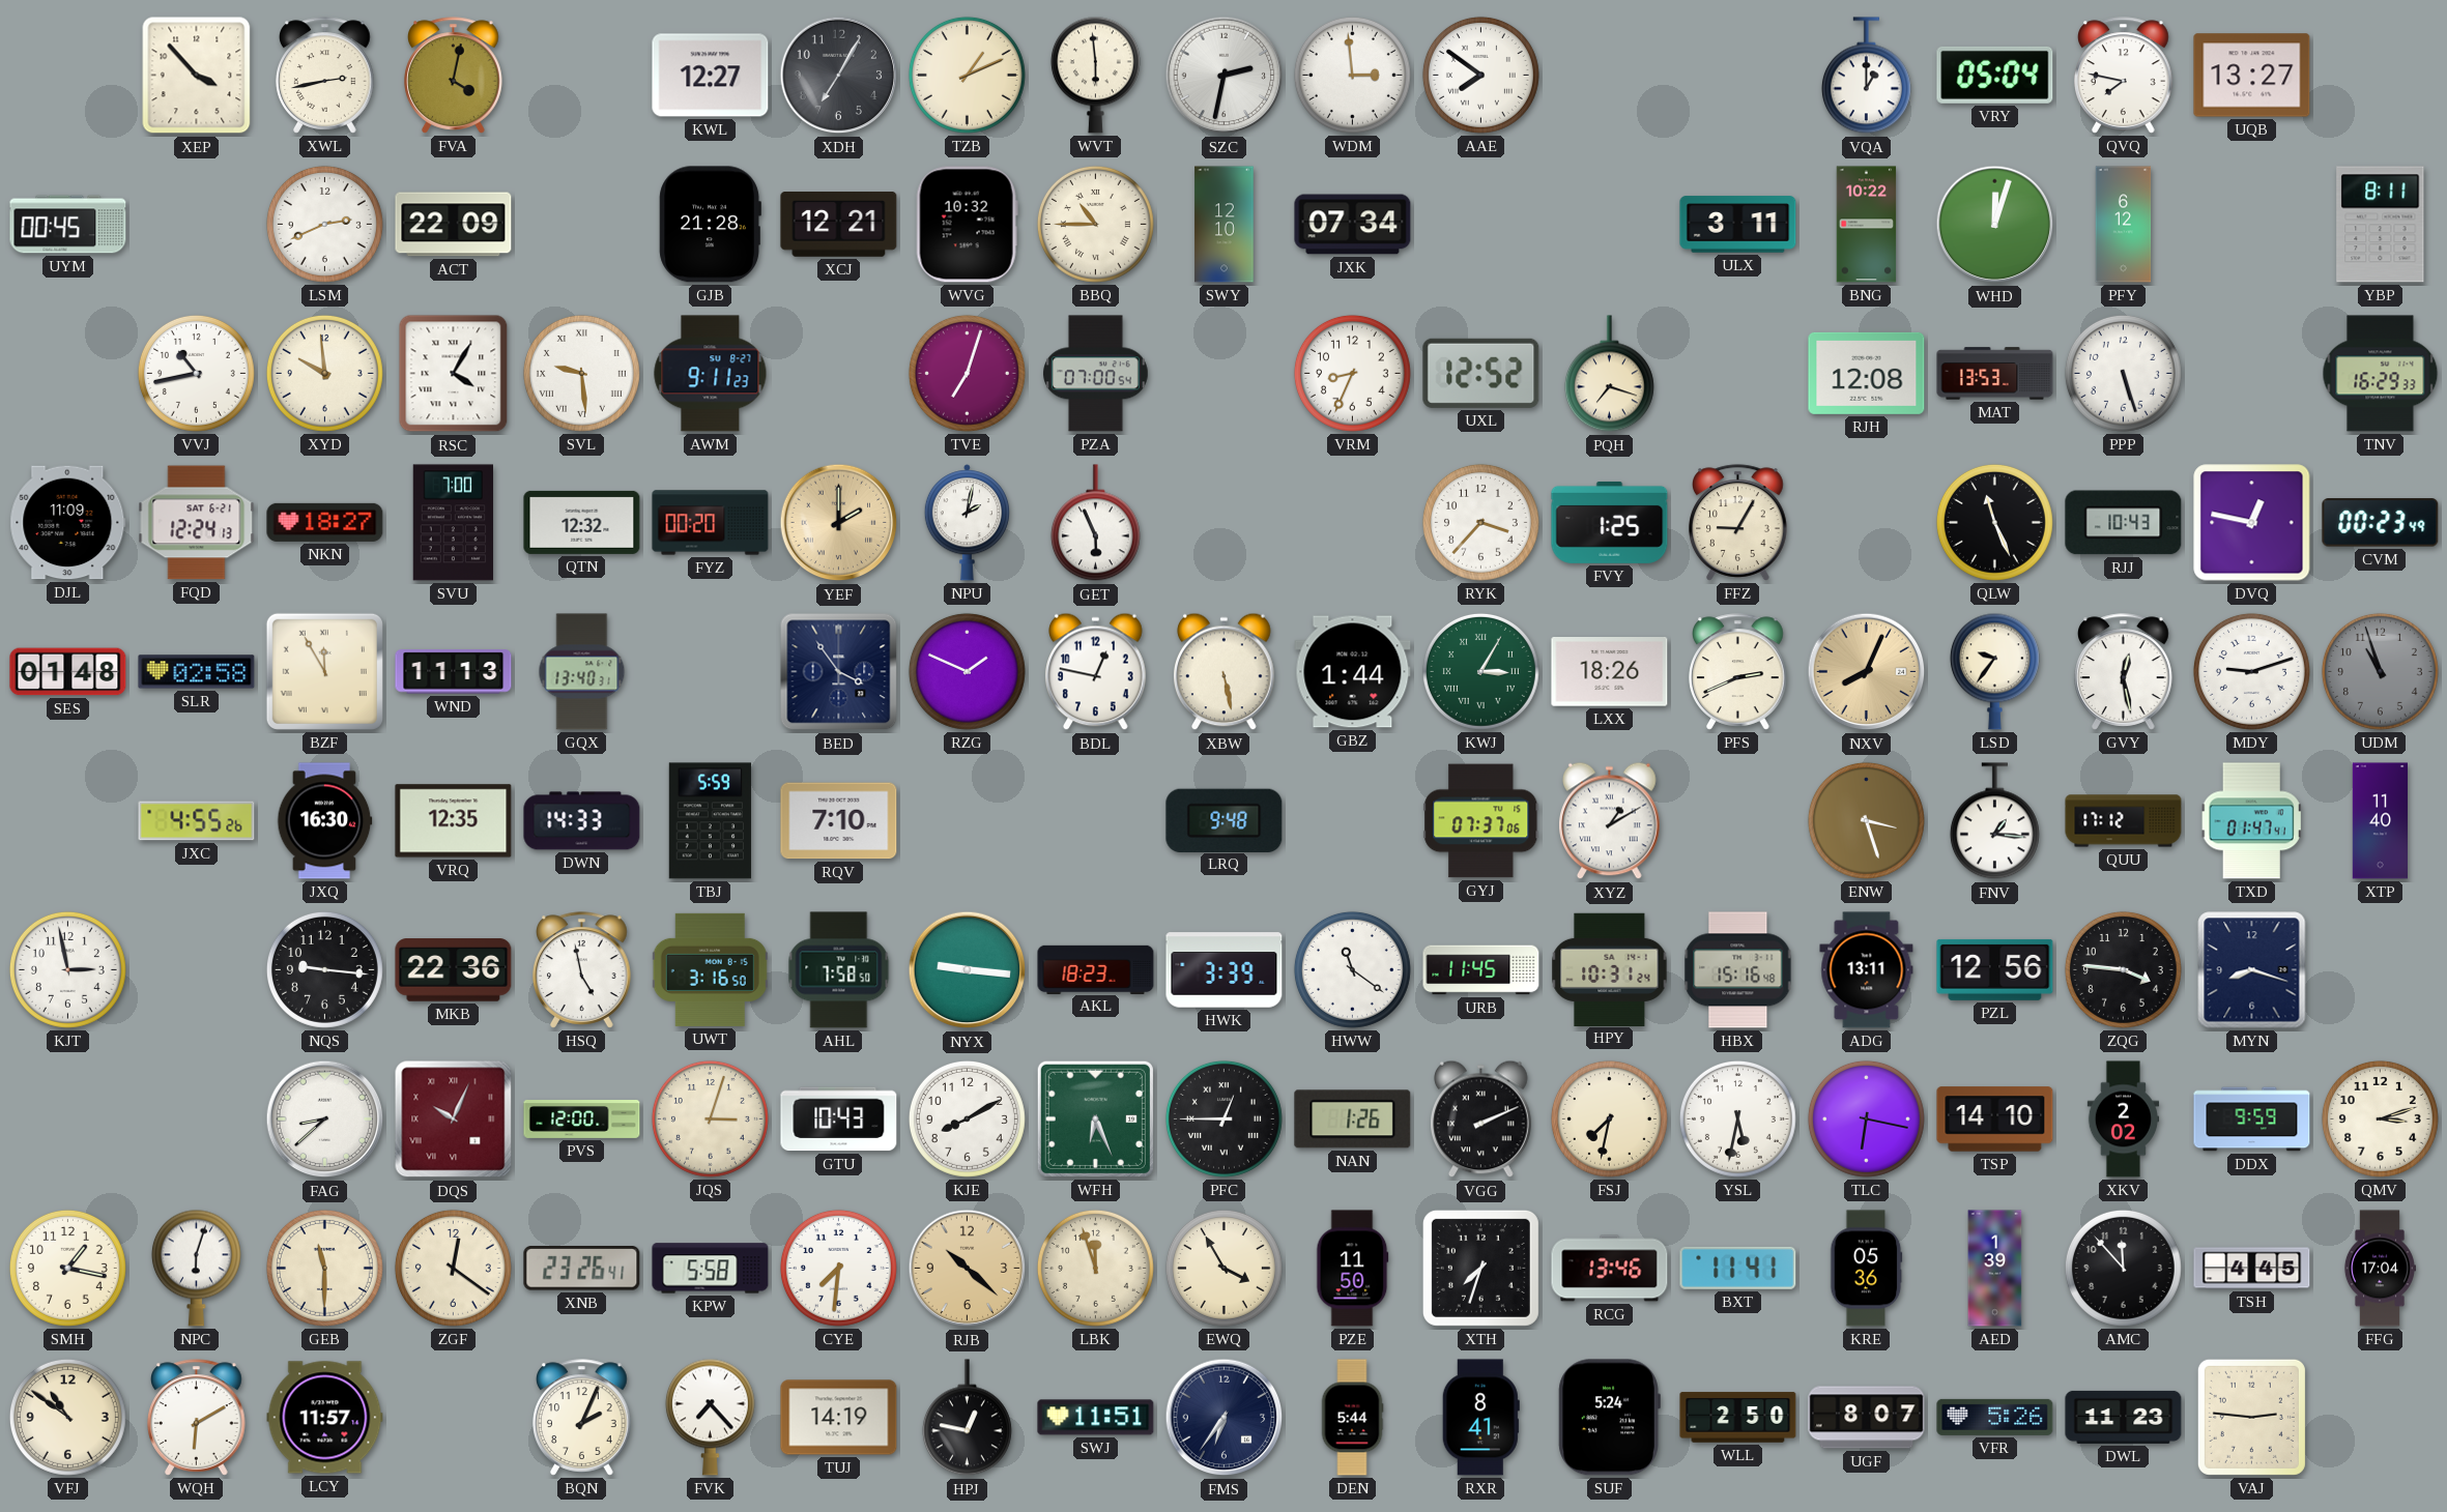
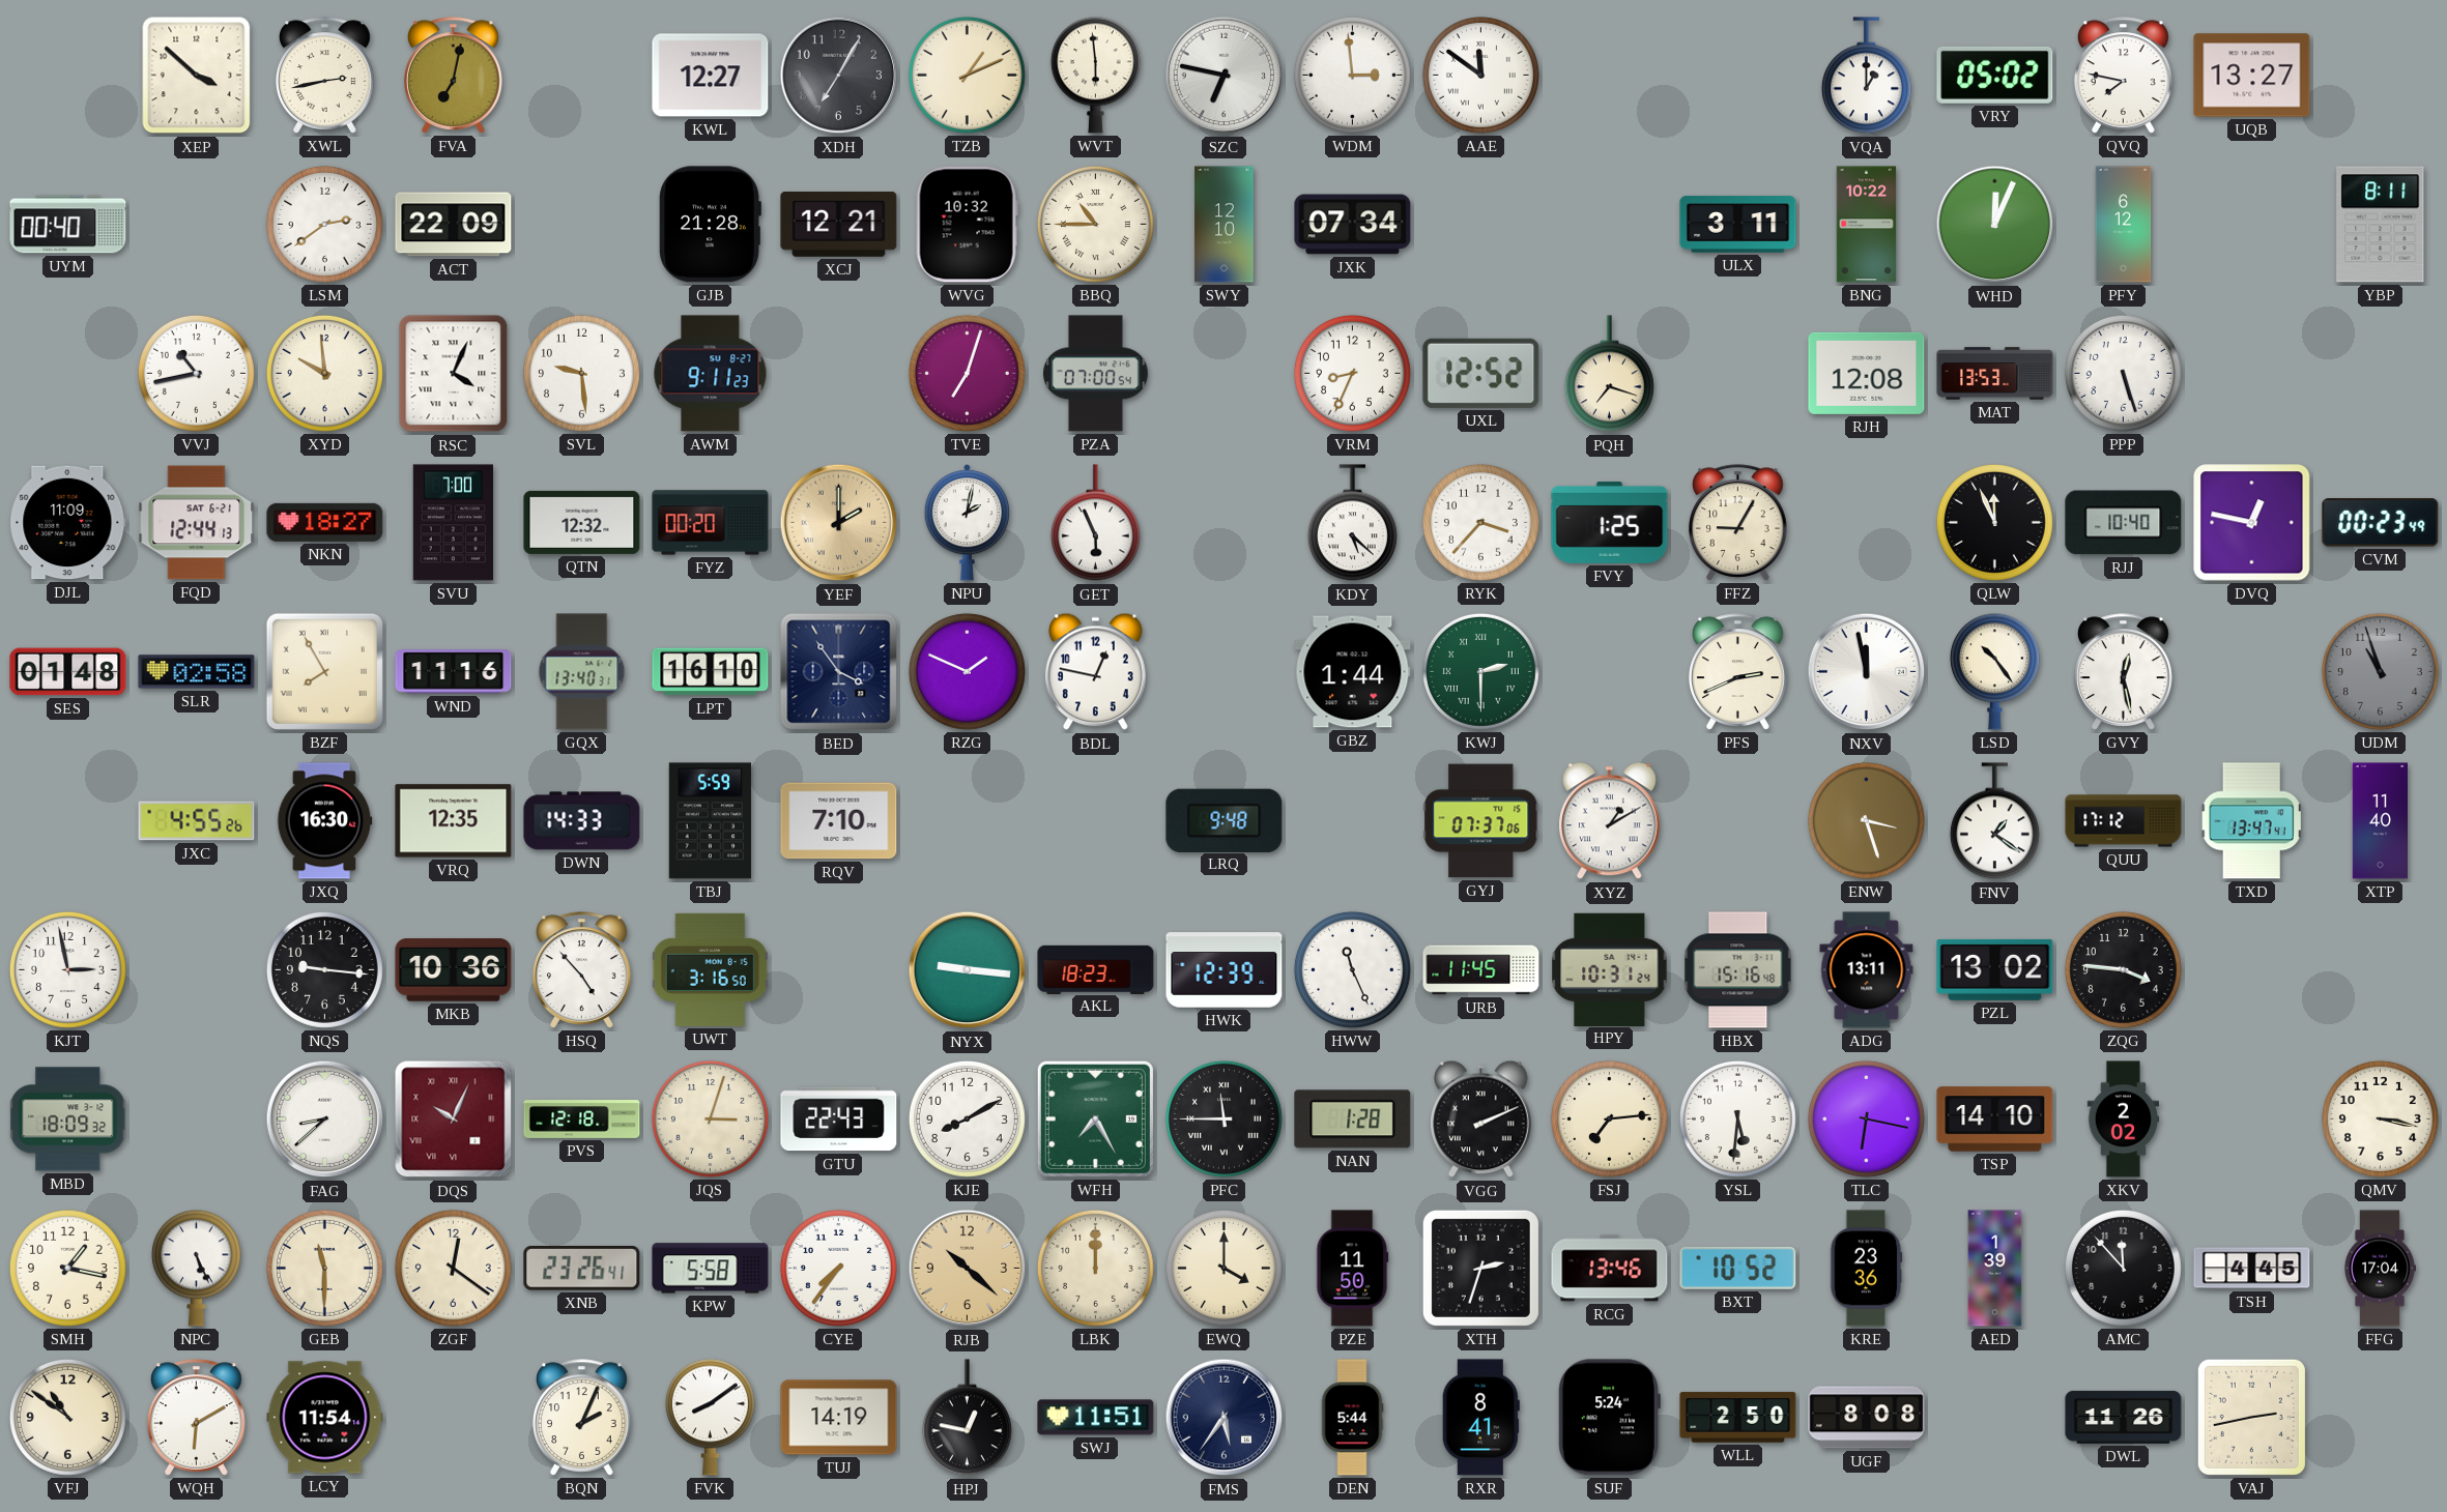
XEP: 3:53 -> 3:52
FVA: 4:02 -> 7:02
SZC: 2:32 -> 6:47
AAE: 7:51 -> 11:51
VRY: 05:04 -> 05:02
UYM: 00:45 -> 00:40
LSM: 2:41 -> 2:39
WHD: 12:03 -> 12:04
RSC: 4:05 -> 4:04
SVL numerals: Roman -> Arabic
TNV: 16:29 -> none
FQD: 12:24 -> 12:44
KDY: none -> 5:22
QLW: 11:26 -> 11:56
RJJ: 10:43 -> 10:40
BZF: 11:55 -> 7:55
WND: 11:13 -> 11:16
LPT: none -> 16:10
XBW: 5:28 -> none
KWJ: 3:05 -> 2:30
LXX: 18:26 -> none
NXV: 8:04 -> 11:58
NXV dial: champagne -> white
LSD: 9:36 -> 10:24
MDY: 9:12 -> none
FNV: 1:16 -> 1:21
TXD: 01:47 -> 13:47
MKB: 22:36 -> 10:36
HSQ: 4:58 -> 4:53
AHL: 7:58 -> none
HWK: 3:39 -> 12:39
HWW: 11:21 -> 11:26
PZL: 12:56 -> 13:02
MYN: 8:18 -> none
MBD: none -> 18:09
PVS: 12:00 -> 12:18
GTU: 10:43 -> 22:43
WFH: 6:26 -> 7:25
PFC: 12:45 -> 11:45
NAN: 1:26 -> 1:28
FSJ: 7:32 -> 7:14
YSL: 5:32 -> 5:31
DDX: 9:59 -> none
QMV: 3:12 -> 3:17
NPC: 6:03 -> 5:26
CYE: 7:31 -> 7:36
LBK: 11:57 -> 12:00
EWQ: 3:55 -> 4:00
XTH: 7:33 -> 2:33
BXT: 11:41 -> 10:52
KRE: 05:36 -> 23:36
LCY: 11:57 -> 11:54
FVK: 7:23 -> 8:09
FMS: 6:36 -> 5:36
UGF: 8:07 -> 8:08
VFR: 5:26 -> none
DWL: 11:23 -> 11:26
VAJ: 2:46 -> 2:43
